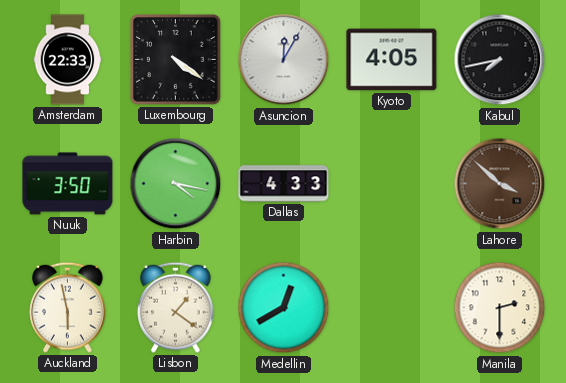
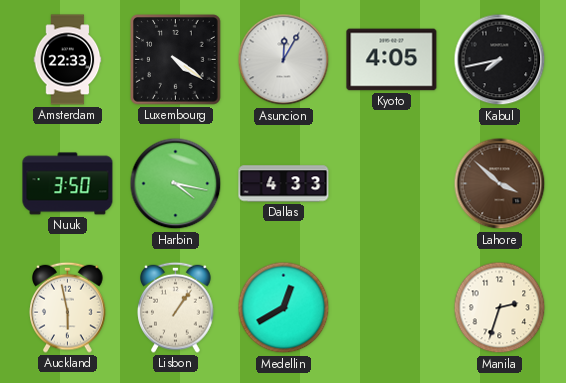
Lisbon: 1:21 -> 1:06
Manila: 2:30 -> 2:33
